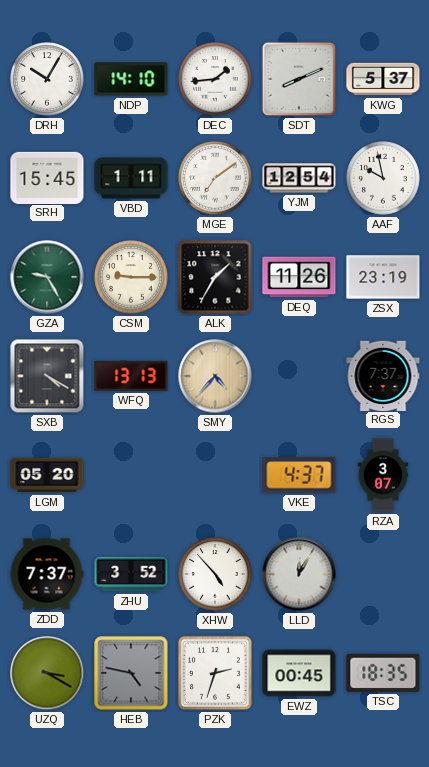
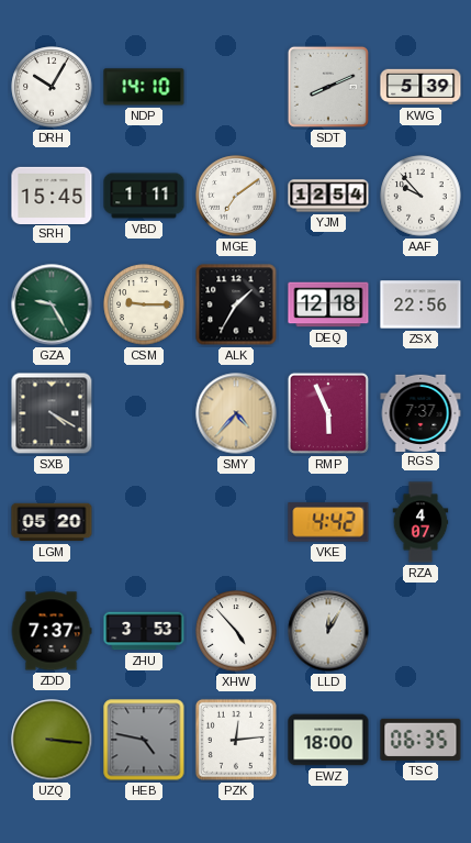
DEC: 1:44 -> none
KWG: 5:37 -> 5:39
AAF: 9:58 -> 9:53
DEQ: 11:26 -> 12:18
ZSX: 23:19 -> 22:56
WFQ: 13:13 -> none
RMP: none -> 5:56
VKE: 4:37 -> 4:42
RZA: 3:07 -> 4:07
ZHU: 3:52 -> 3:53
UZQ: 3:20 -> 3:16
PZK: 2:33 -> 12:14
EWZ: 00:45 -> 18:00
TSC: 18:35 -> 06:35
